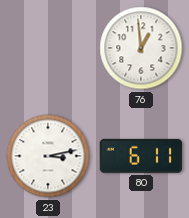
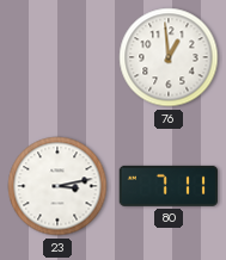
80: 6:11 -> 7:11
